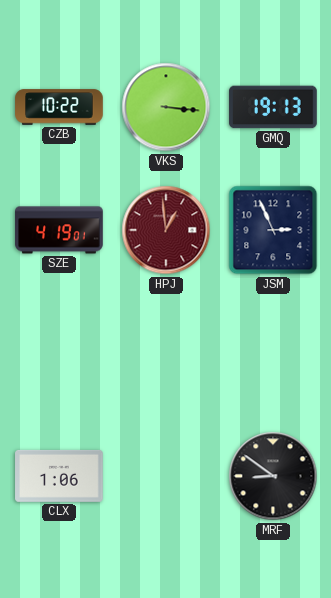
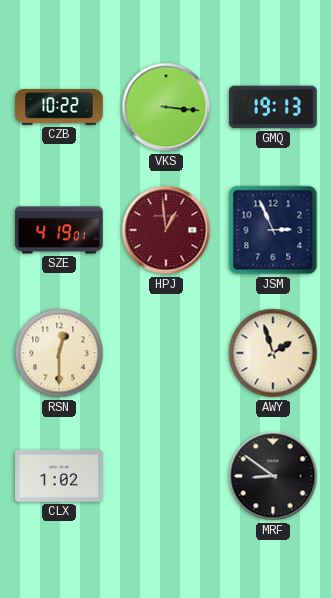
RSN: none -> 12:30
AWY: none -> 1:57
CLX: 1:06 -> 1:02
